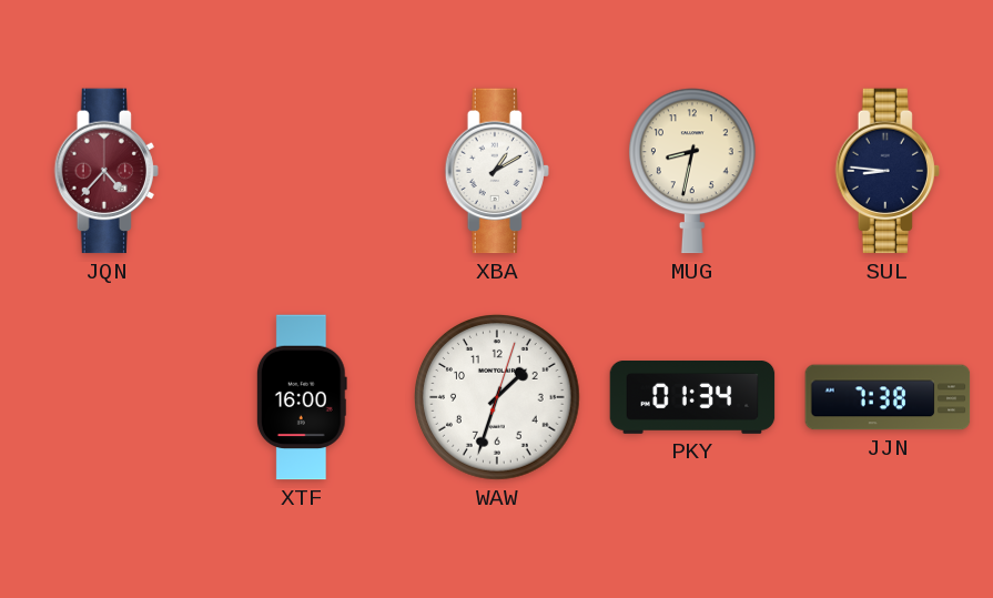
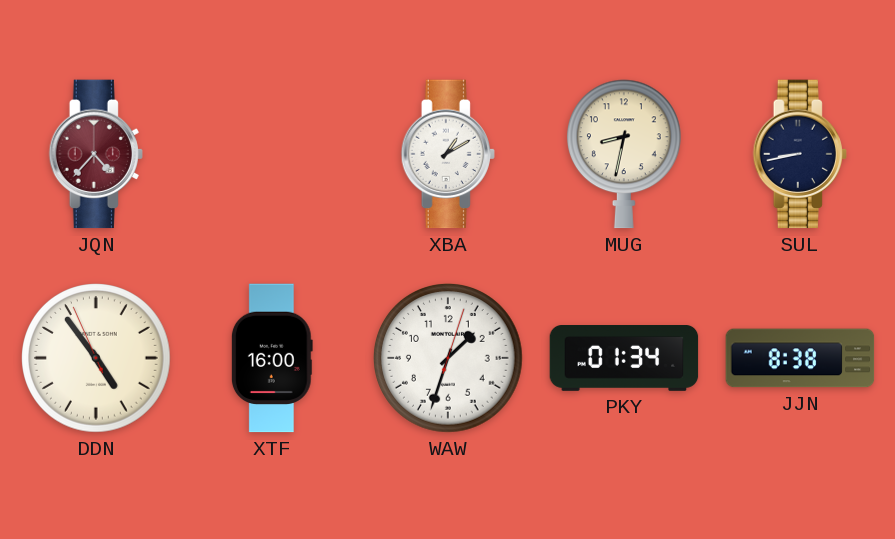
SUL: 8:46 -> 8:43
DDN: none -> 4:53
JJN: 7:38 -> 8:38
